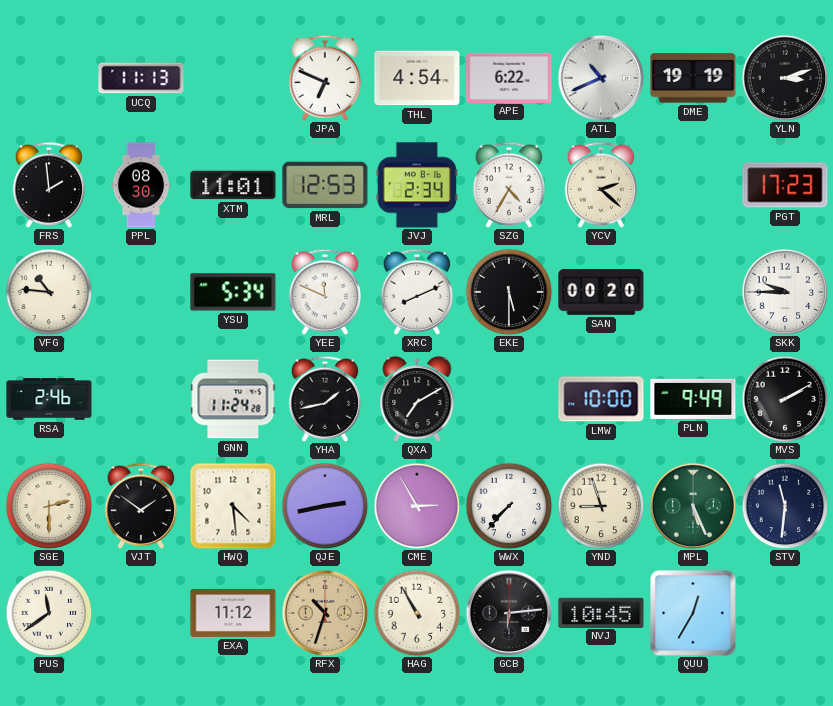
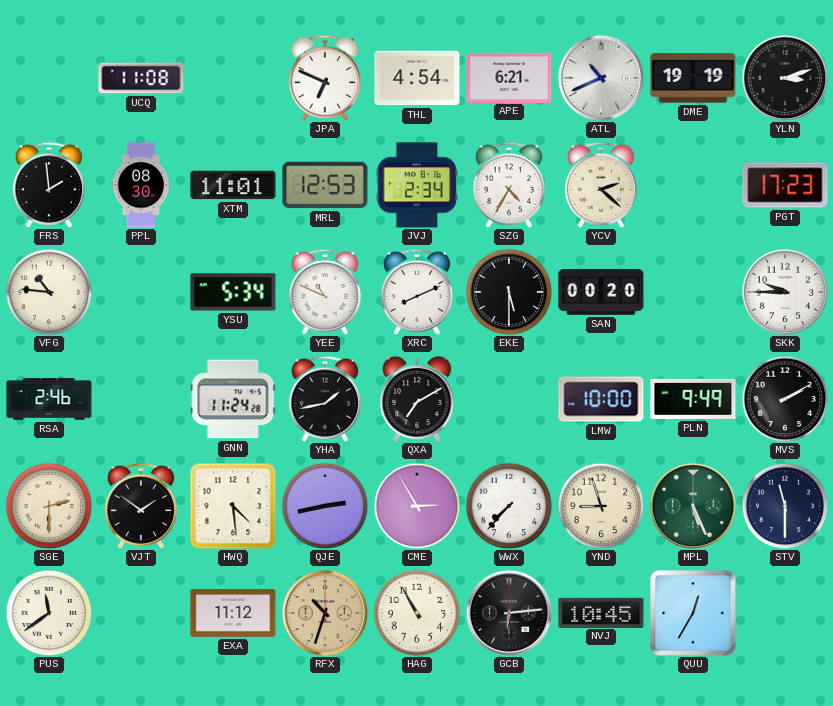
UCQ: 11:13 -> 11:08
APE: 6:22 -> 6:21
YEE: 11:49 -> 10:49
STV: 11:31 -> 11:30
